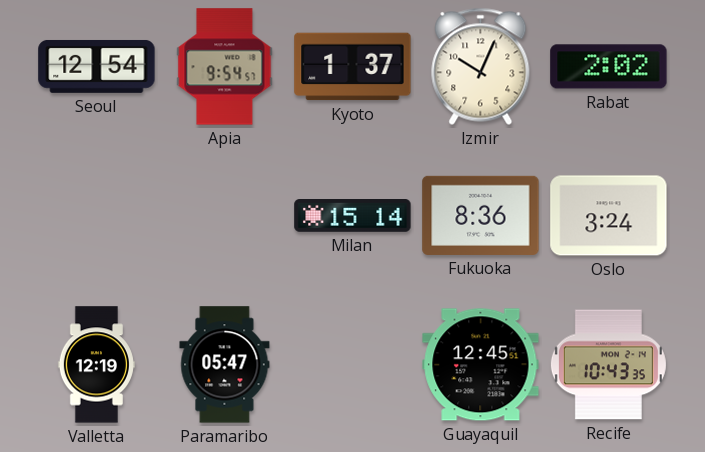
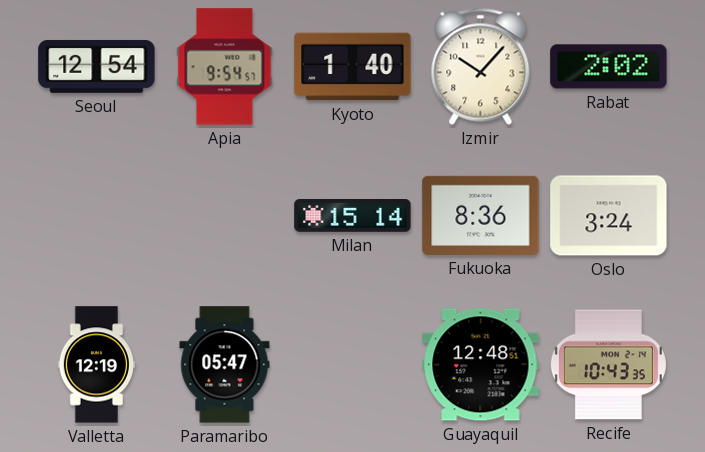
Kyoto: 1:37 -> 1:40
Izmir: 10:04 -> 10:07
Guayaquil: 12:45 -> 12:48
